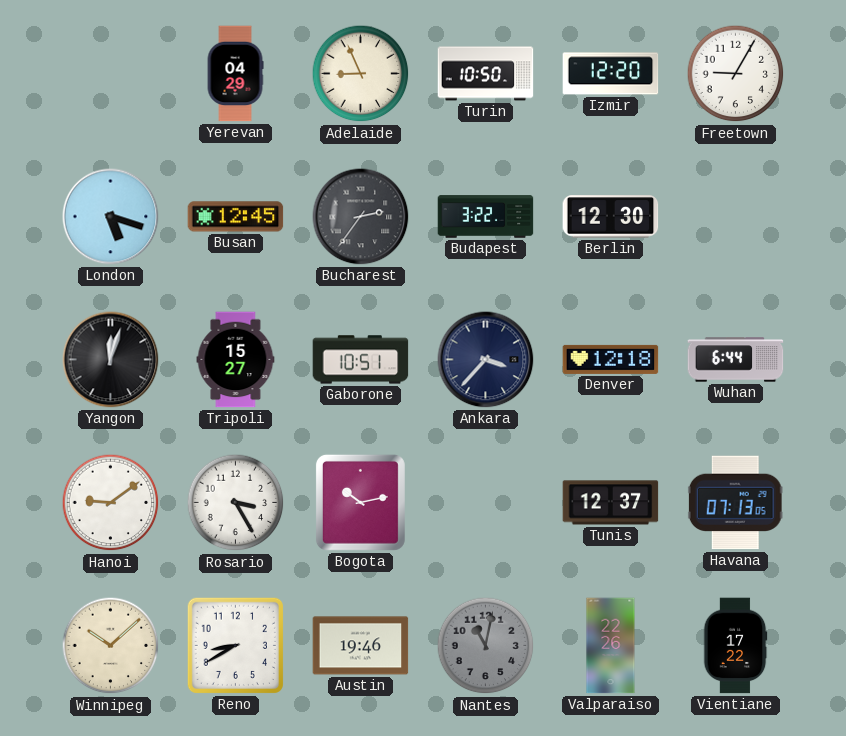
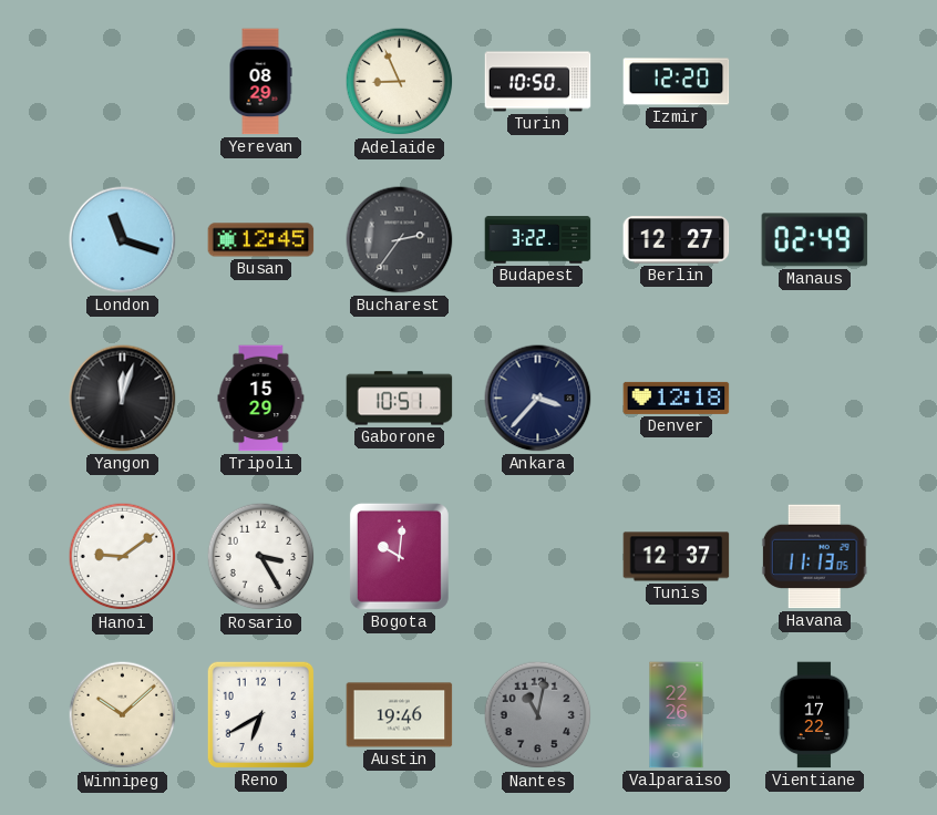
Yerevan: 04:29 -> 08:29
Freetown: 9:05 -> none
London: 5:18 -> 11:18
Berlin: 12:30 -> 12:27
Manaus: none -> 02:49
Tripoli: 15:27 -> 15:29
Wuhan: 6:44 -> none
Bogota: 10:13 -> 10:01
Havana: 07:13 -> 11:13
Reno: 8:40 -> 6:40
